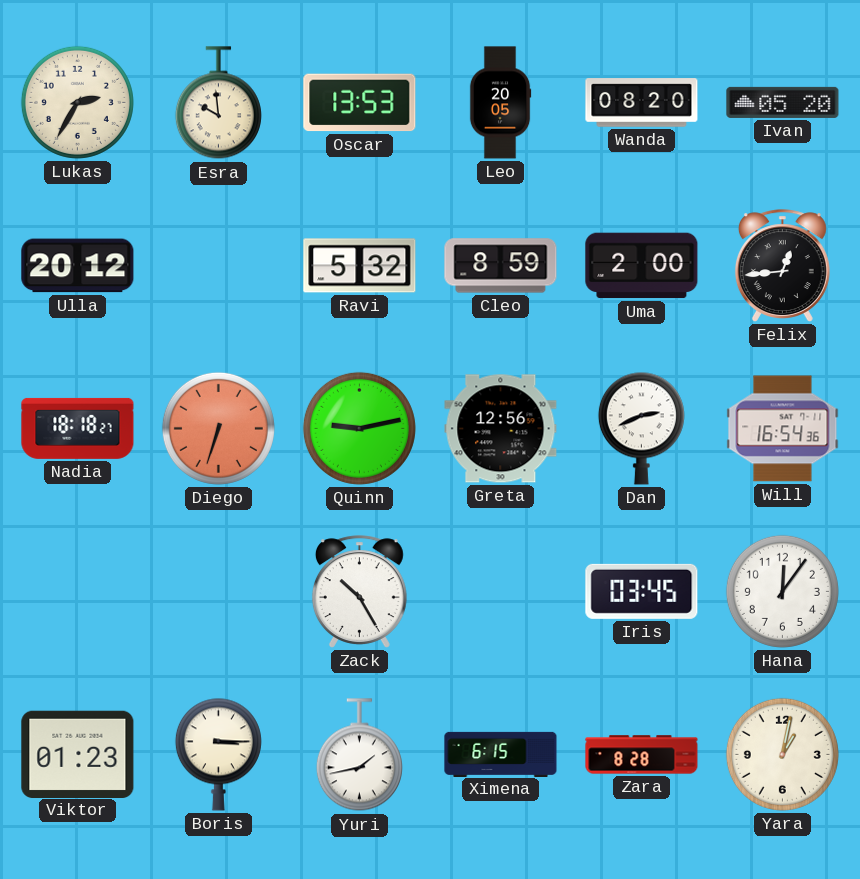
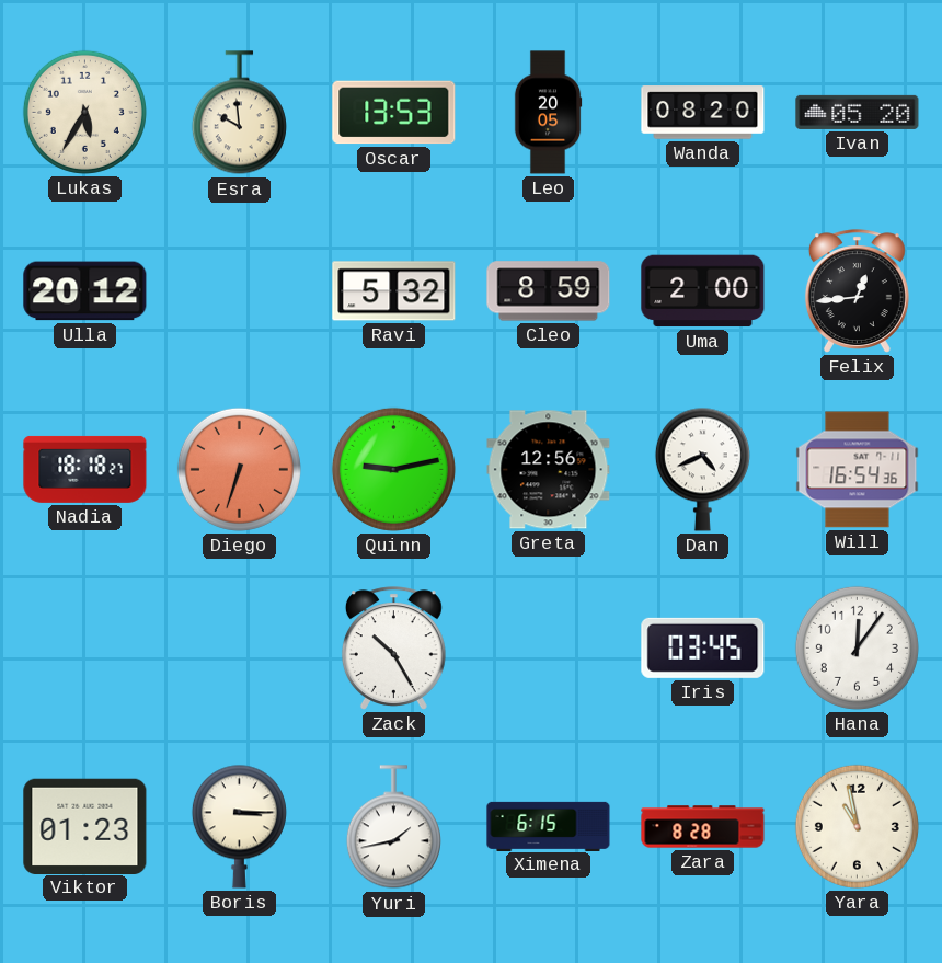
Lukas: 2:35 -> 5:35
Dan: 2:41 -> 4:41
Yara: 1:02 -> 10:58
